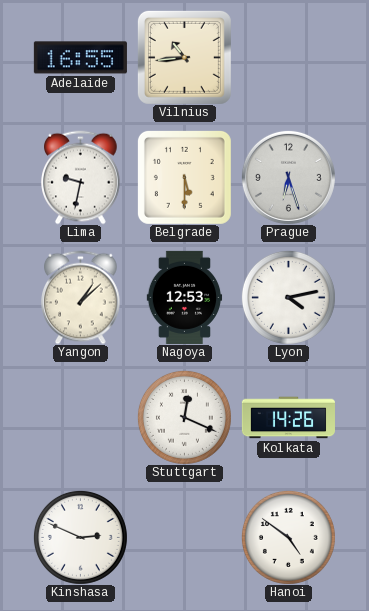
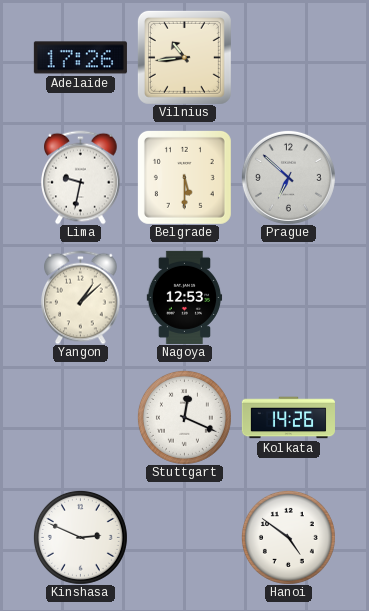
Adelaide: 16:55 -> 17:26
Prague: 6:27 -> 6:52
Lyon: 4:13 -> none
